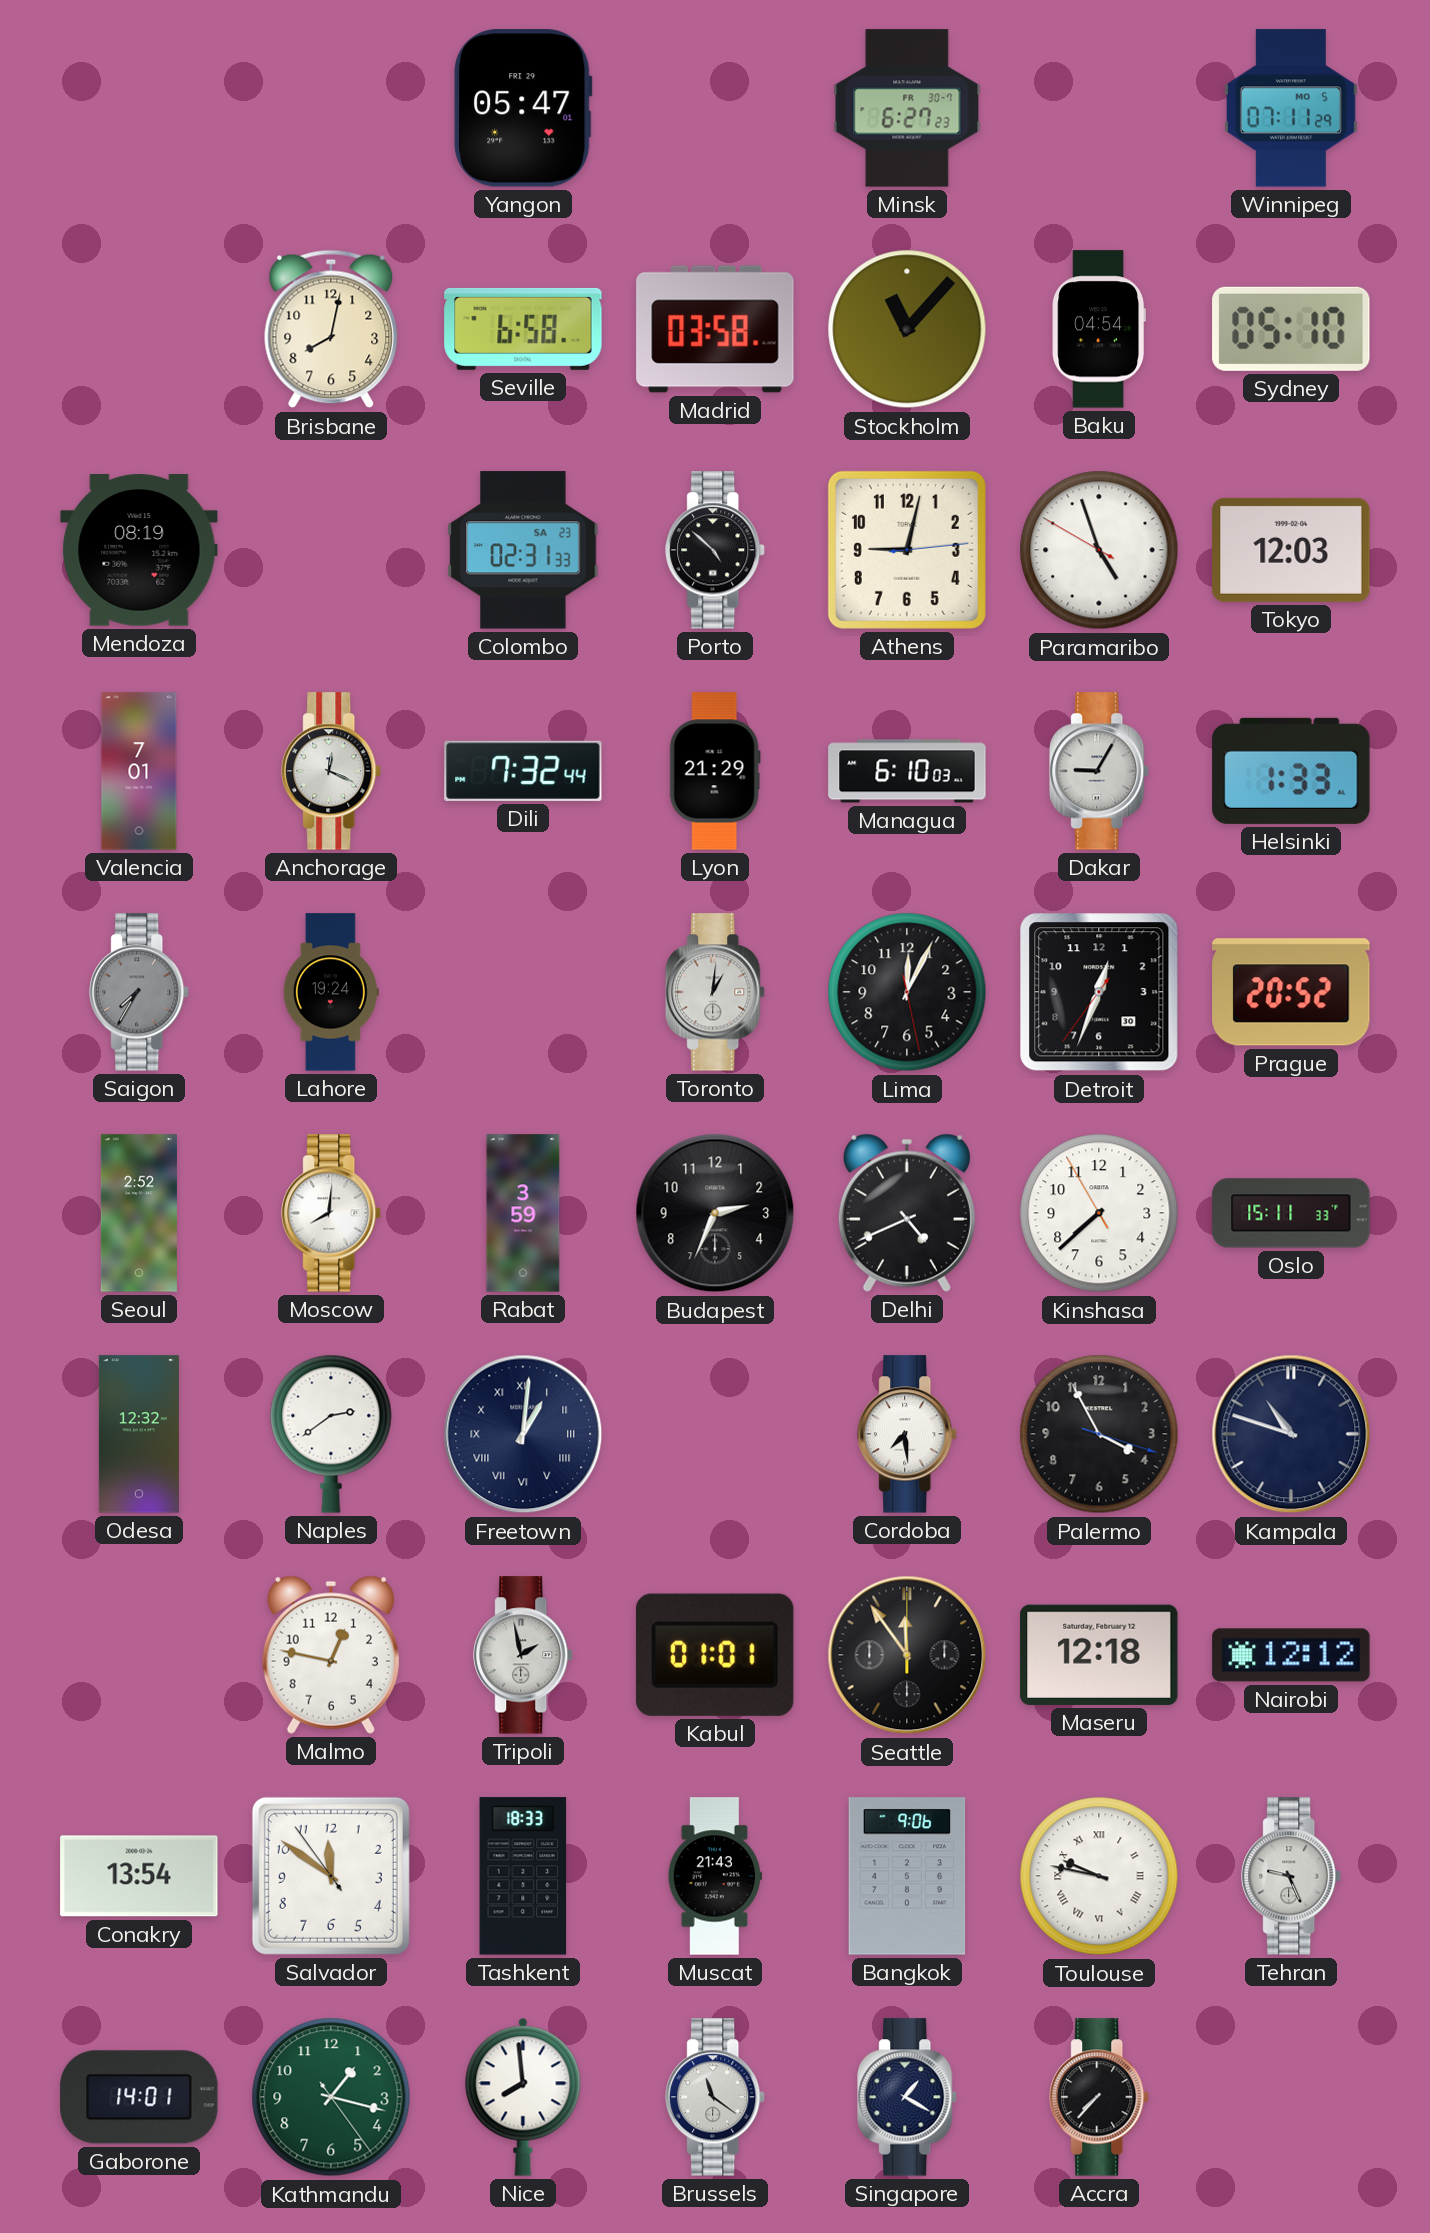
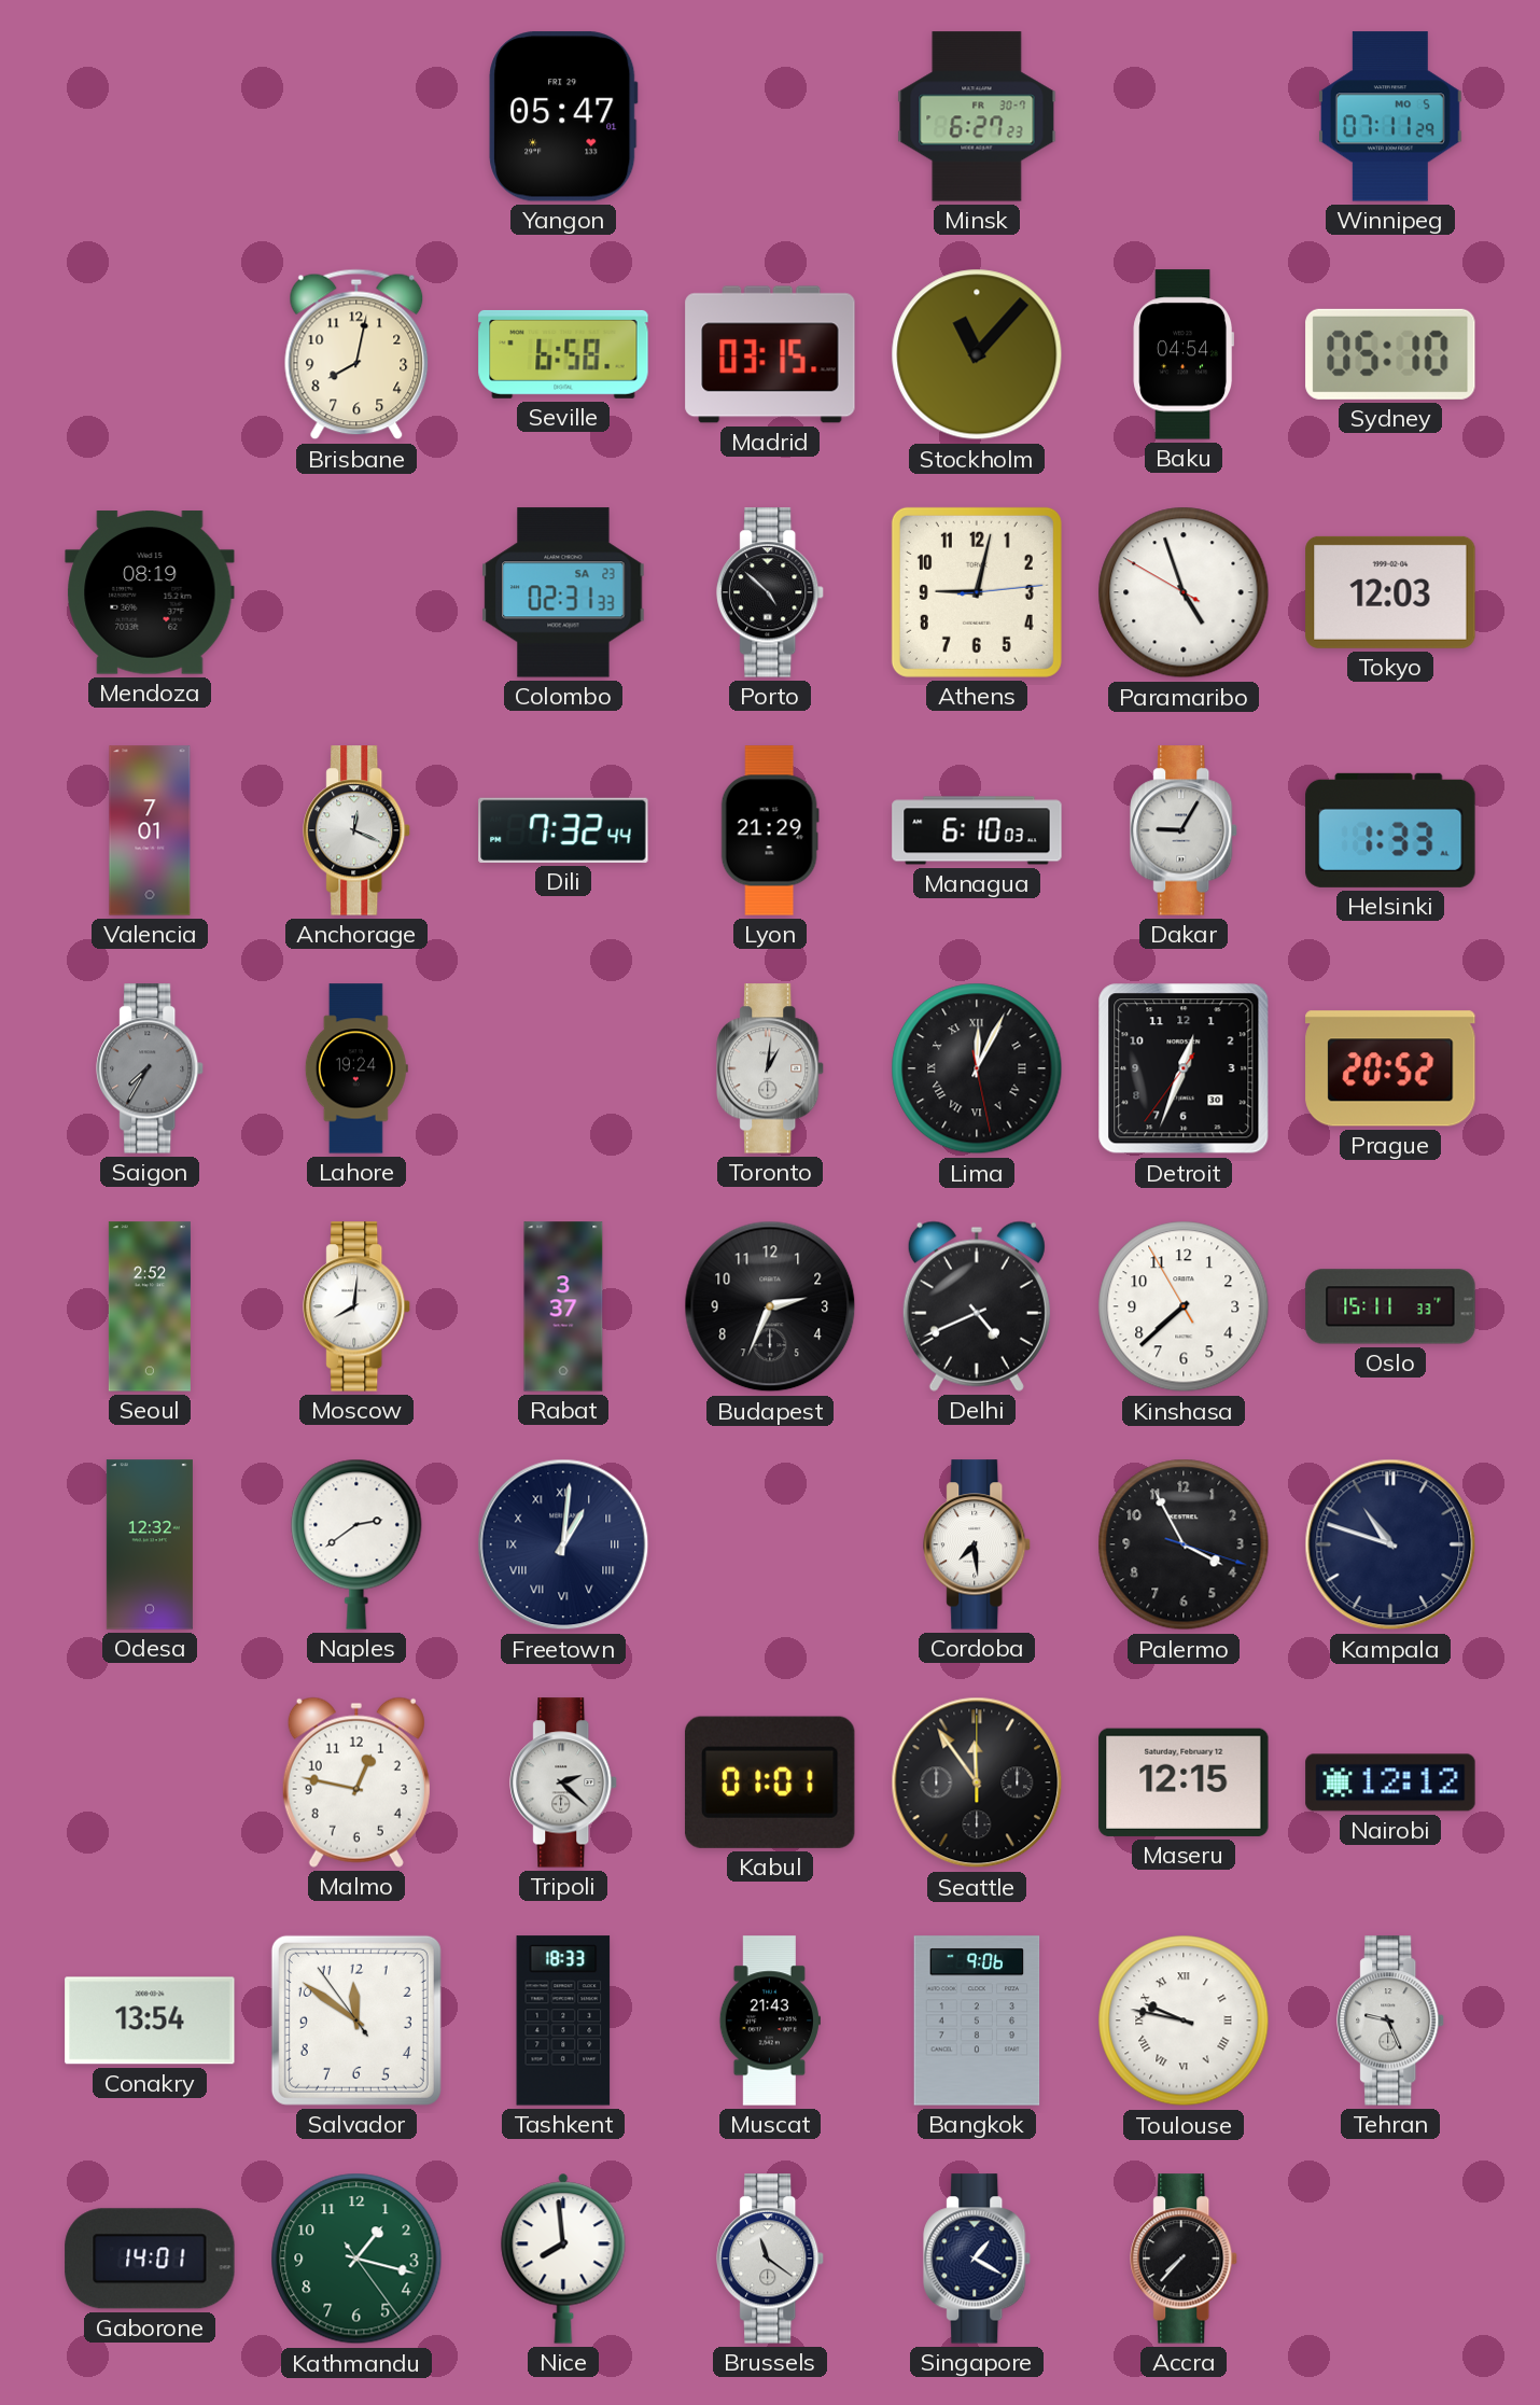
Madrid: 03:58 -> 03:15
Lima numerals: Arabic -> Roman
Rabat: 3:59 -> 3:37
Tripoli: 1:58 -> 2:22
Maseru: 12:18 -> 12:15
